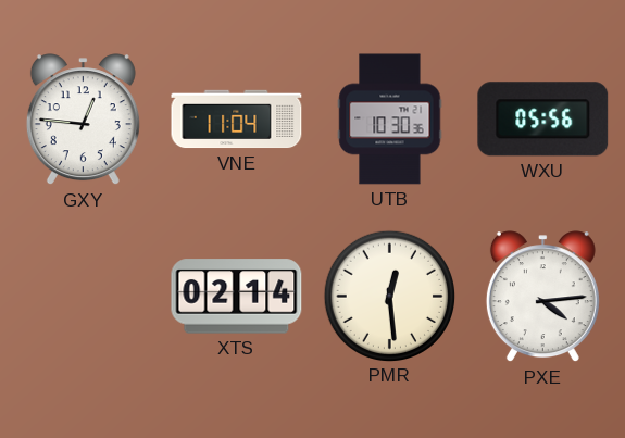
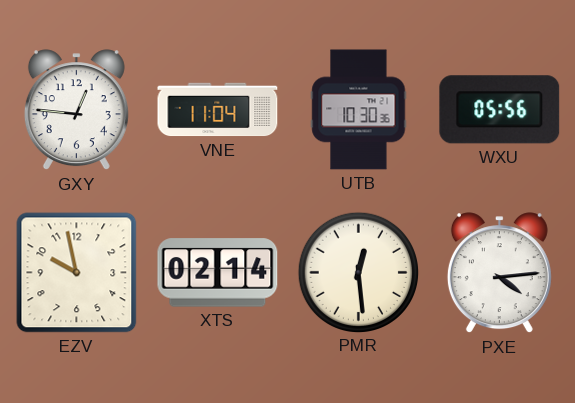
EZV: none -> 9:58
